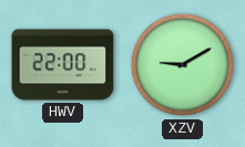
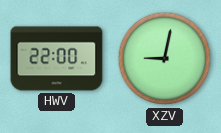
XZV: 9:10 -> 9:02
